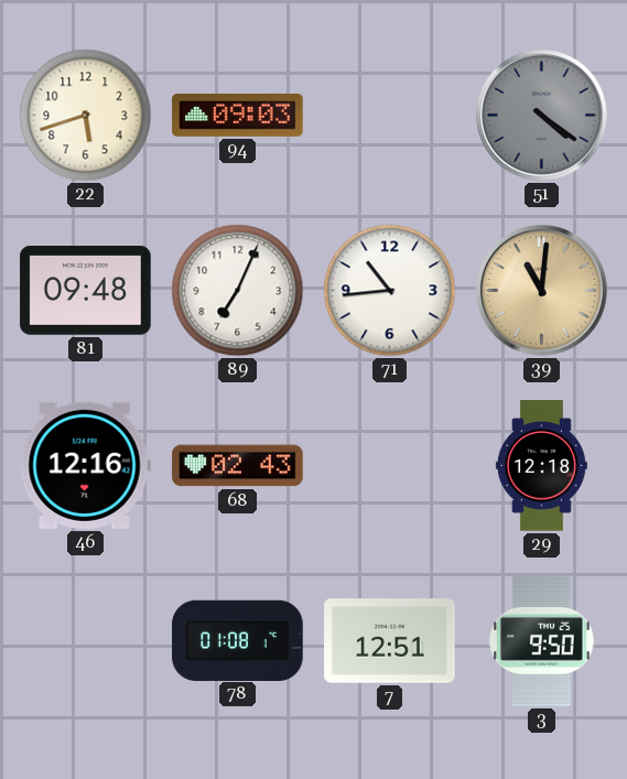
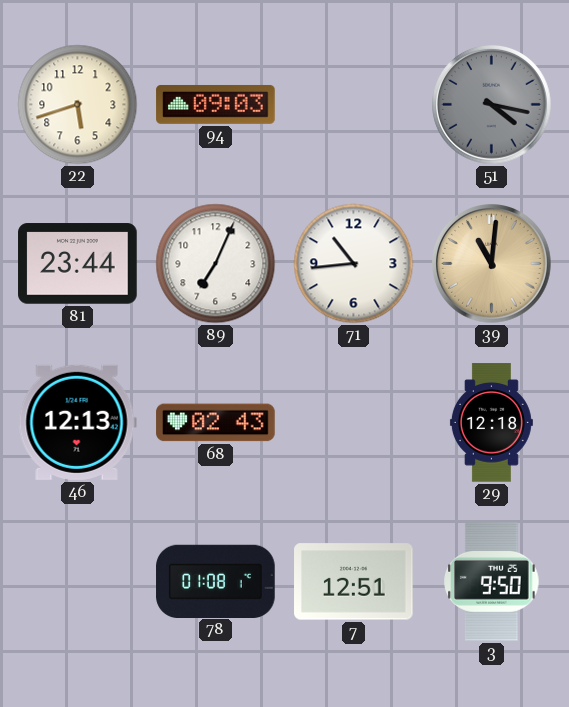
51: 4:21 -> 4:17
81: 09:48 -> 23:44
46: 12:16 -> 12:13
